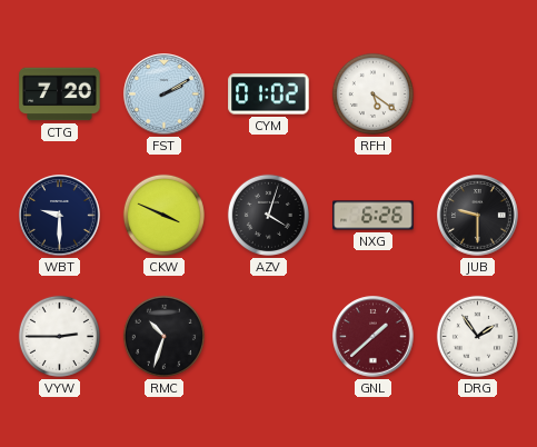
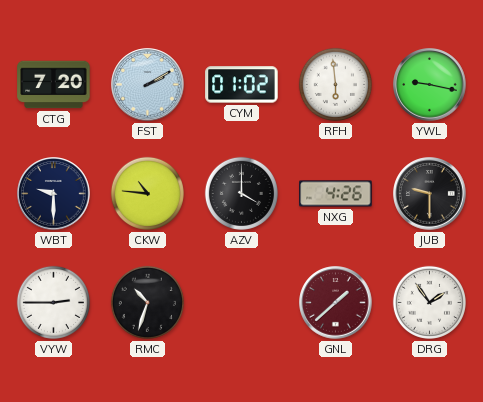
RFH: 5:21 -> 5:59
YWL: none -> 9:17
CKW: 3:49 -> 10:46
AZV: 4:03 -> 4:00
NXG: 6:26 -> 4:26
